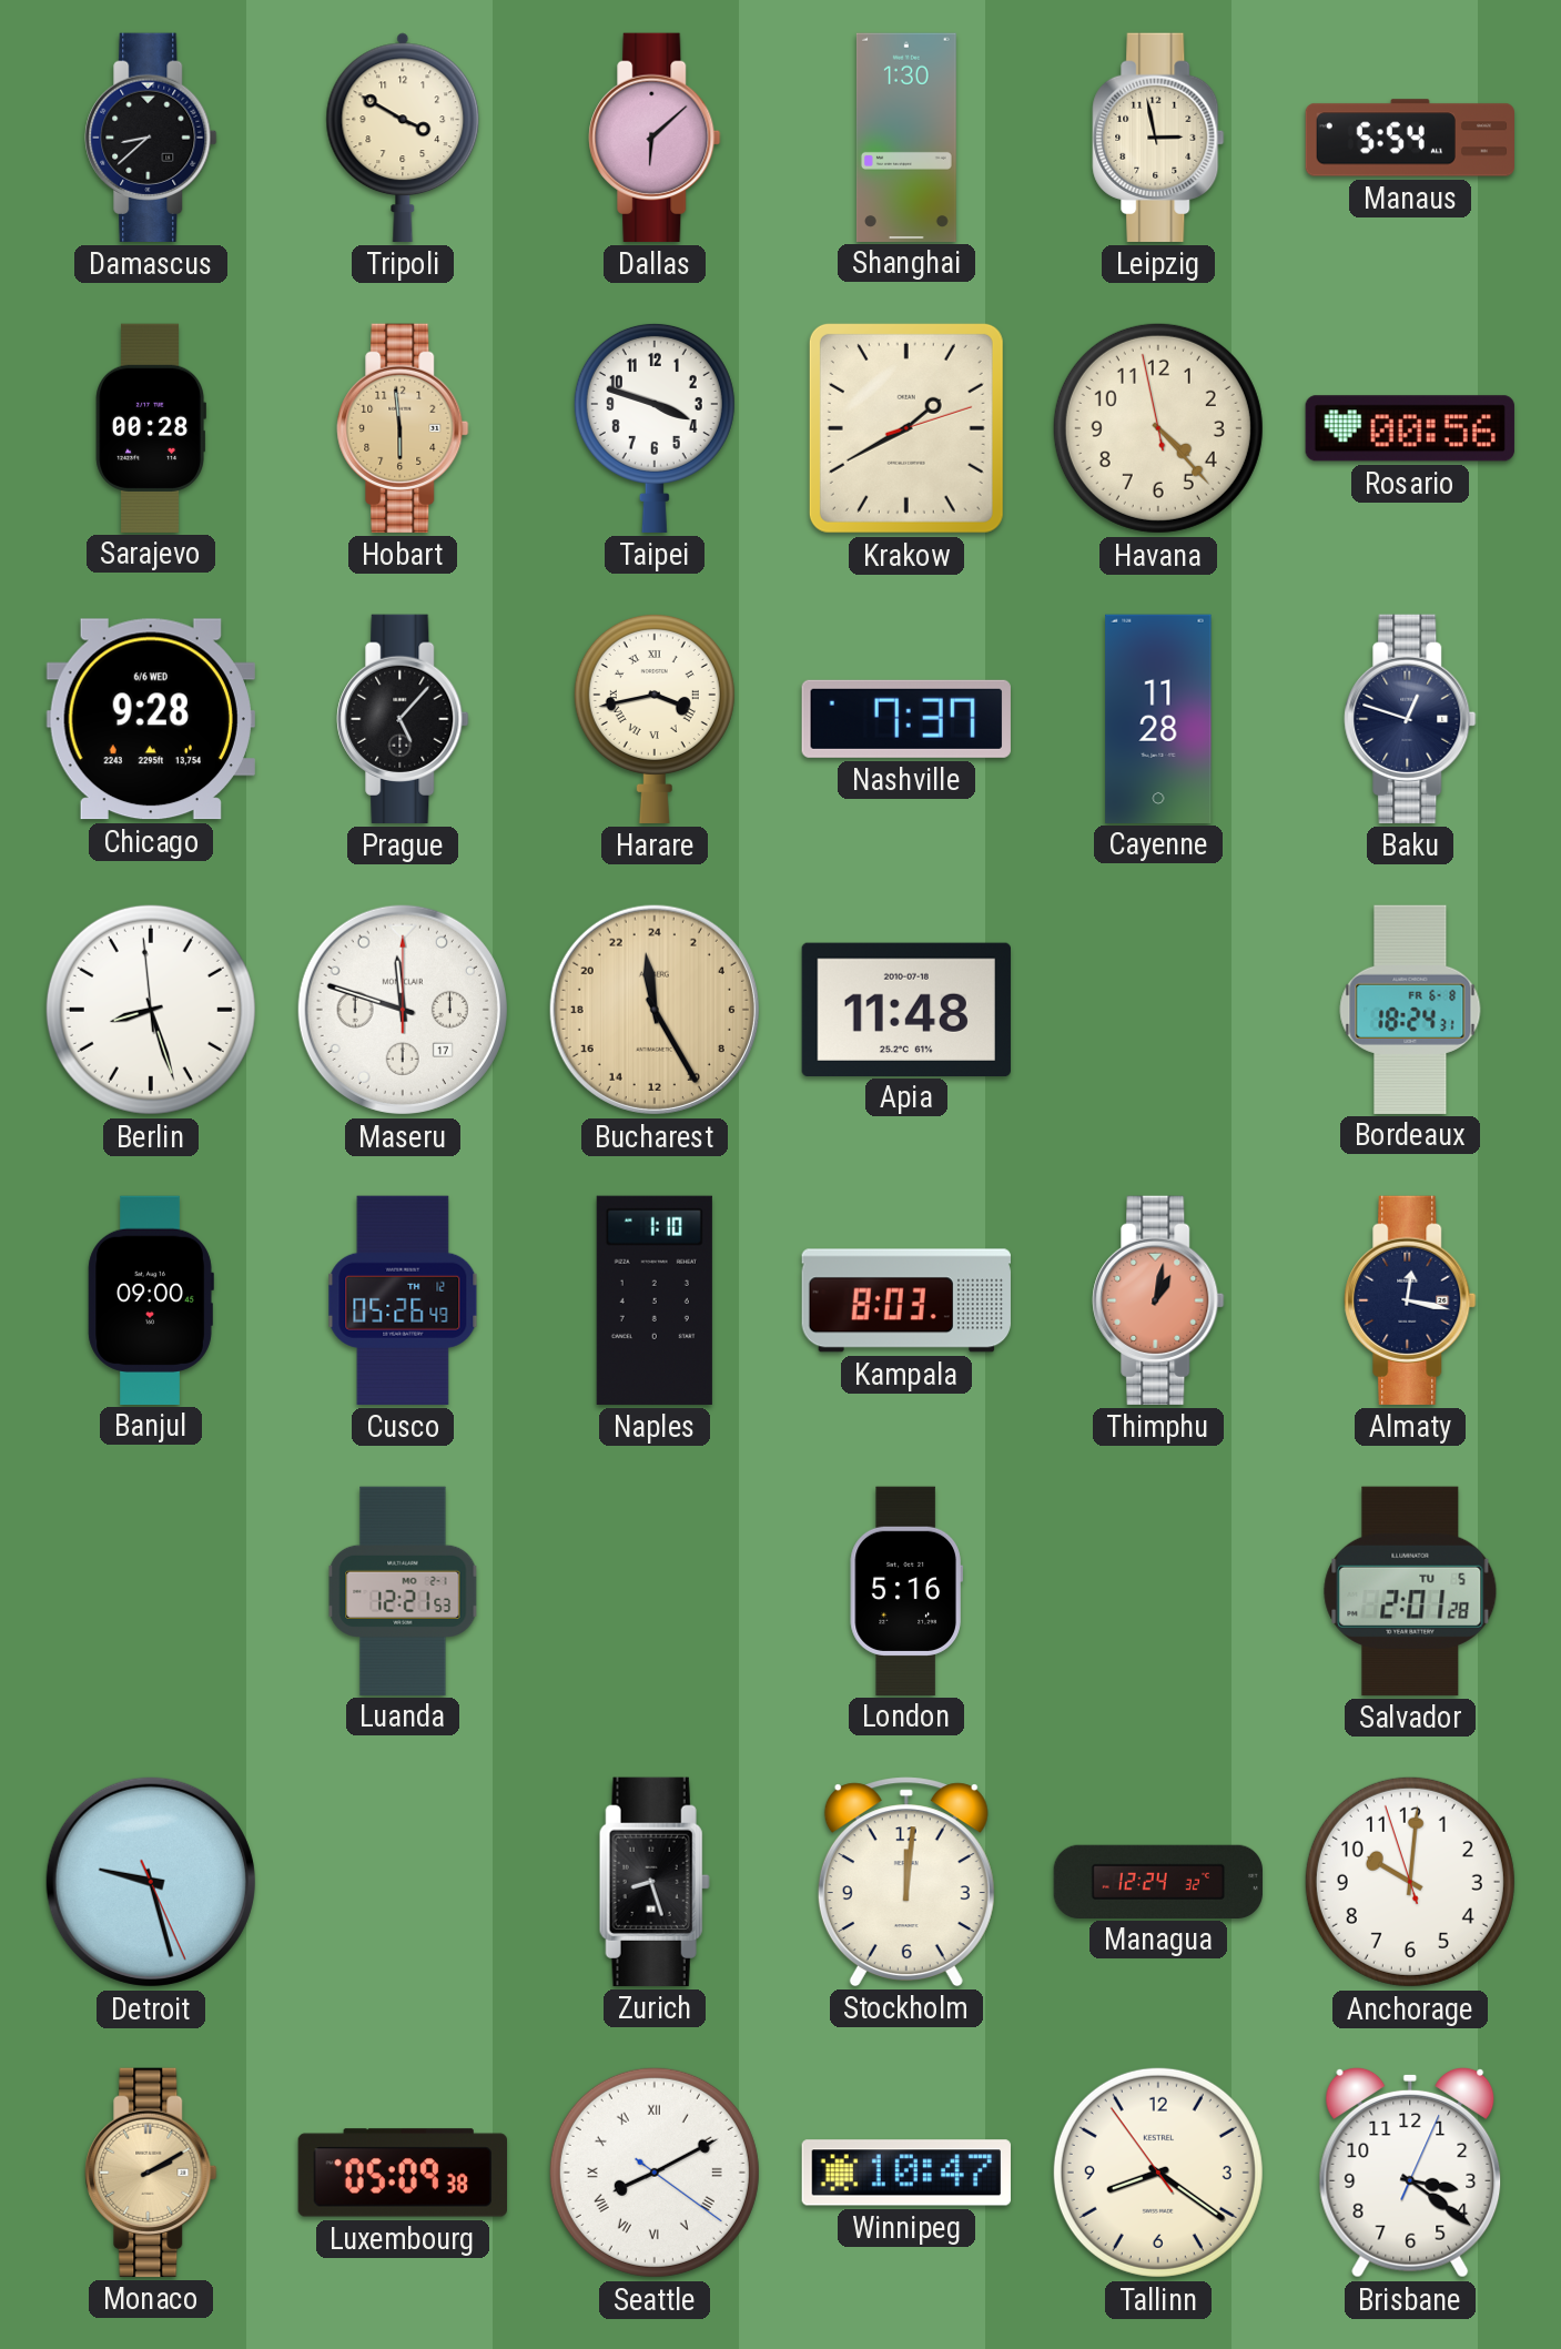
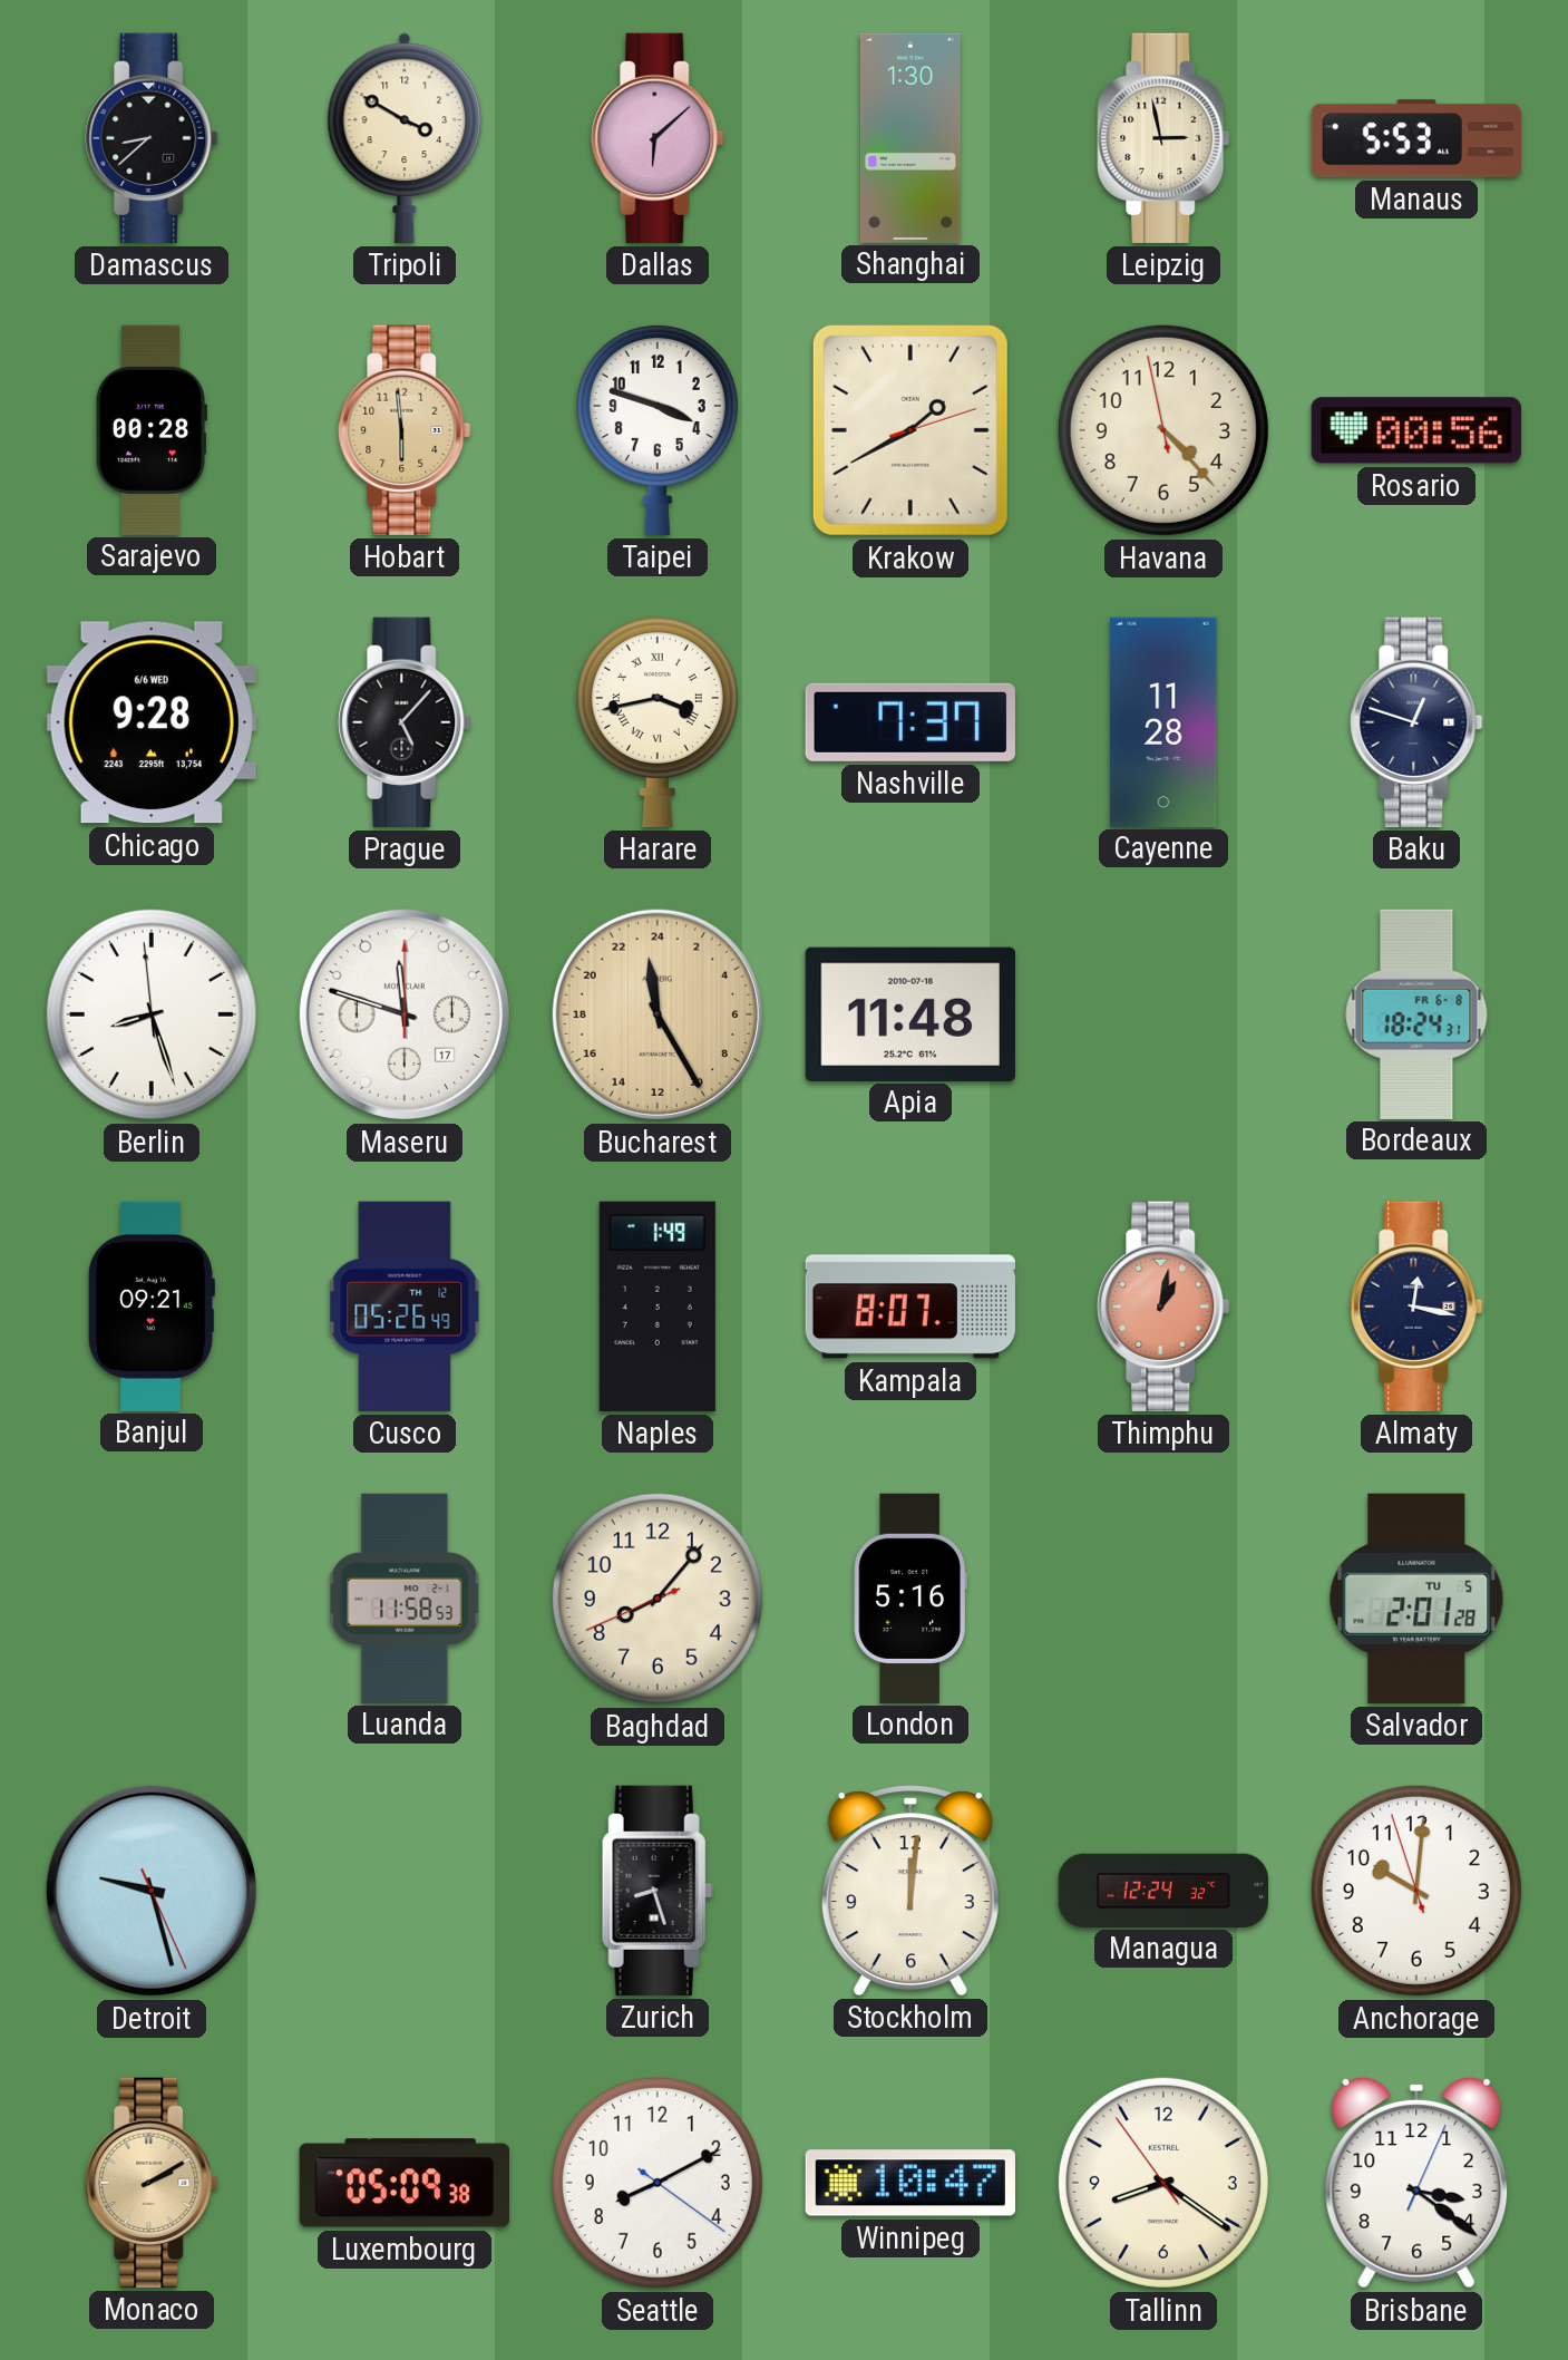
Manaus: 5:54 -> 5:53
Banjul: 09:00 -> 09:21
Naples: 1:10 -> 1:49
Kampala: 8:03 -> 8:07
Luanda: 12:21 -> 11:58
Baghdad: none -> 8:06
Seattle numerals: Roman -> Arabic
